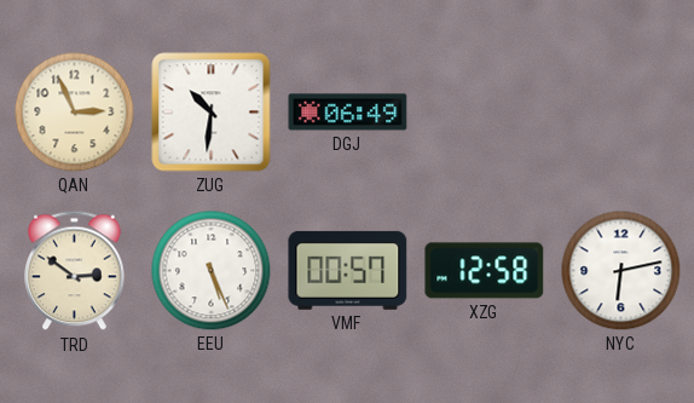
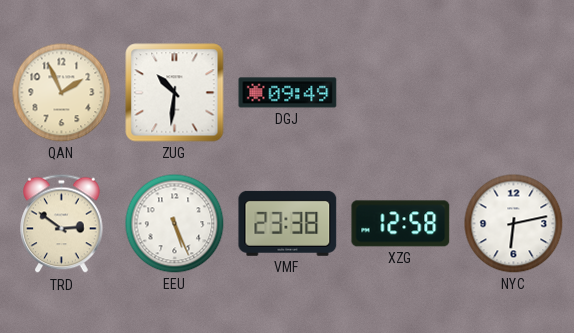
QAN: 2:56 -> 1:56
DGJ: 06:49 -> 09:49
VMF: 00:57 -> 23:38
